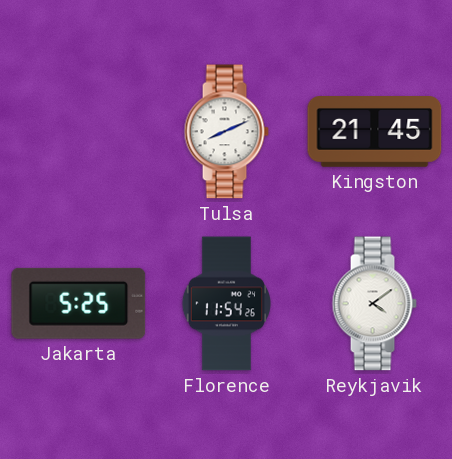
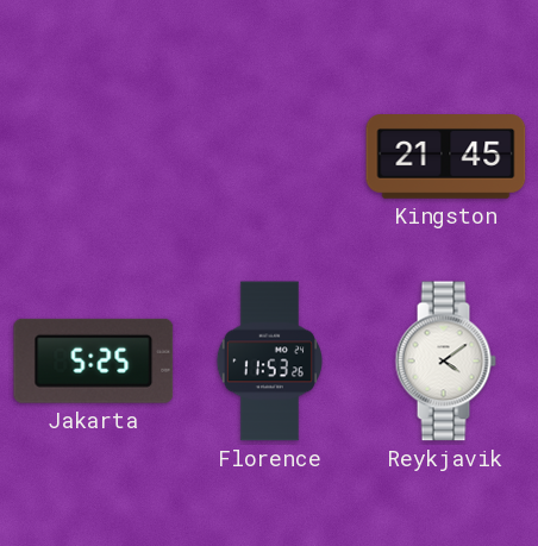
Tulsa: 8:11 -> none
Florence: 11:54 -> 11:53
